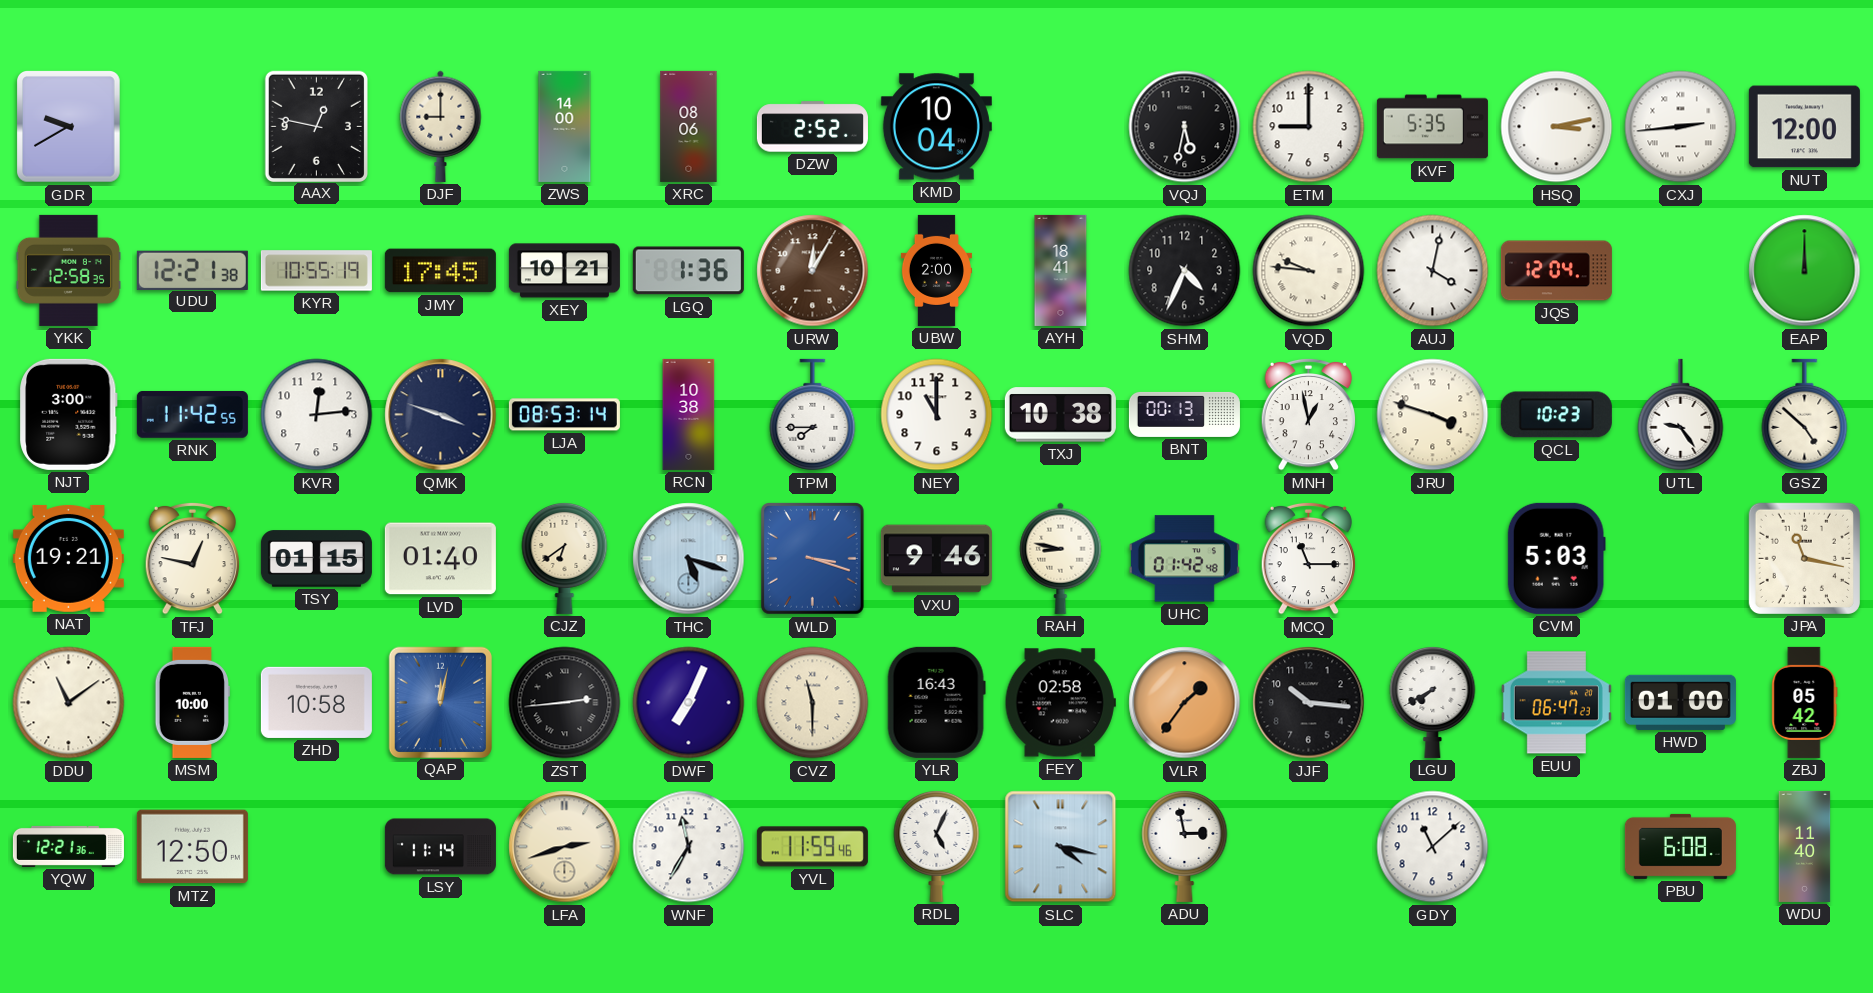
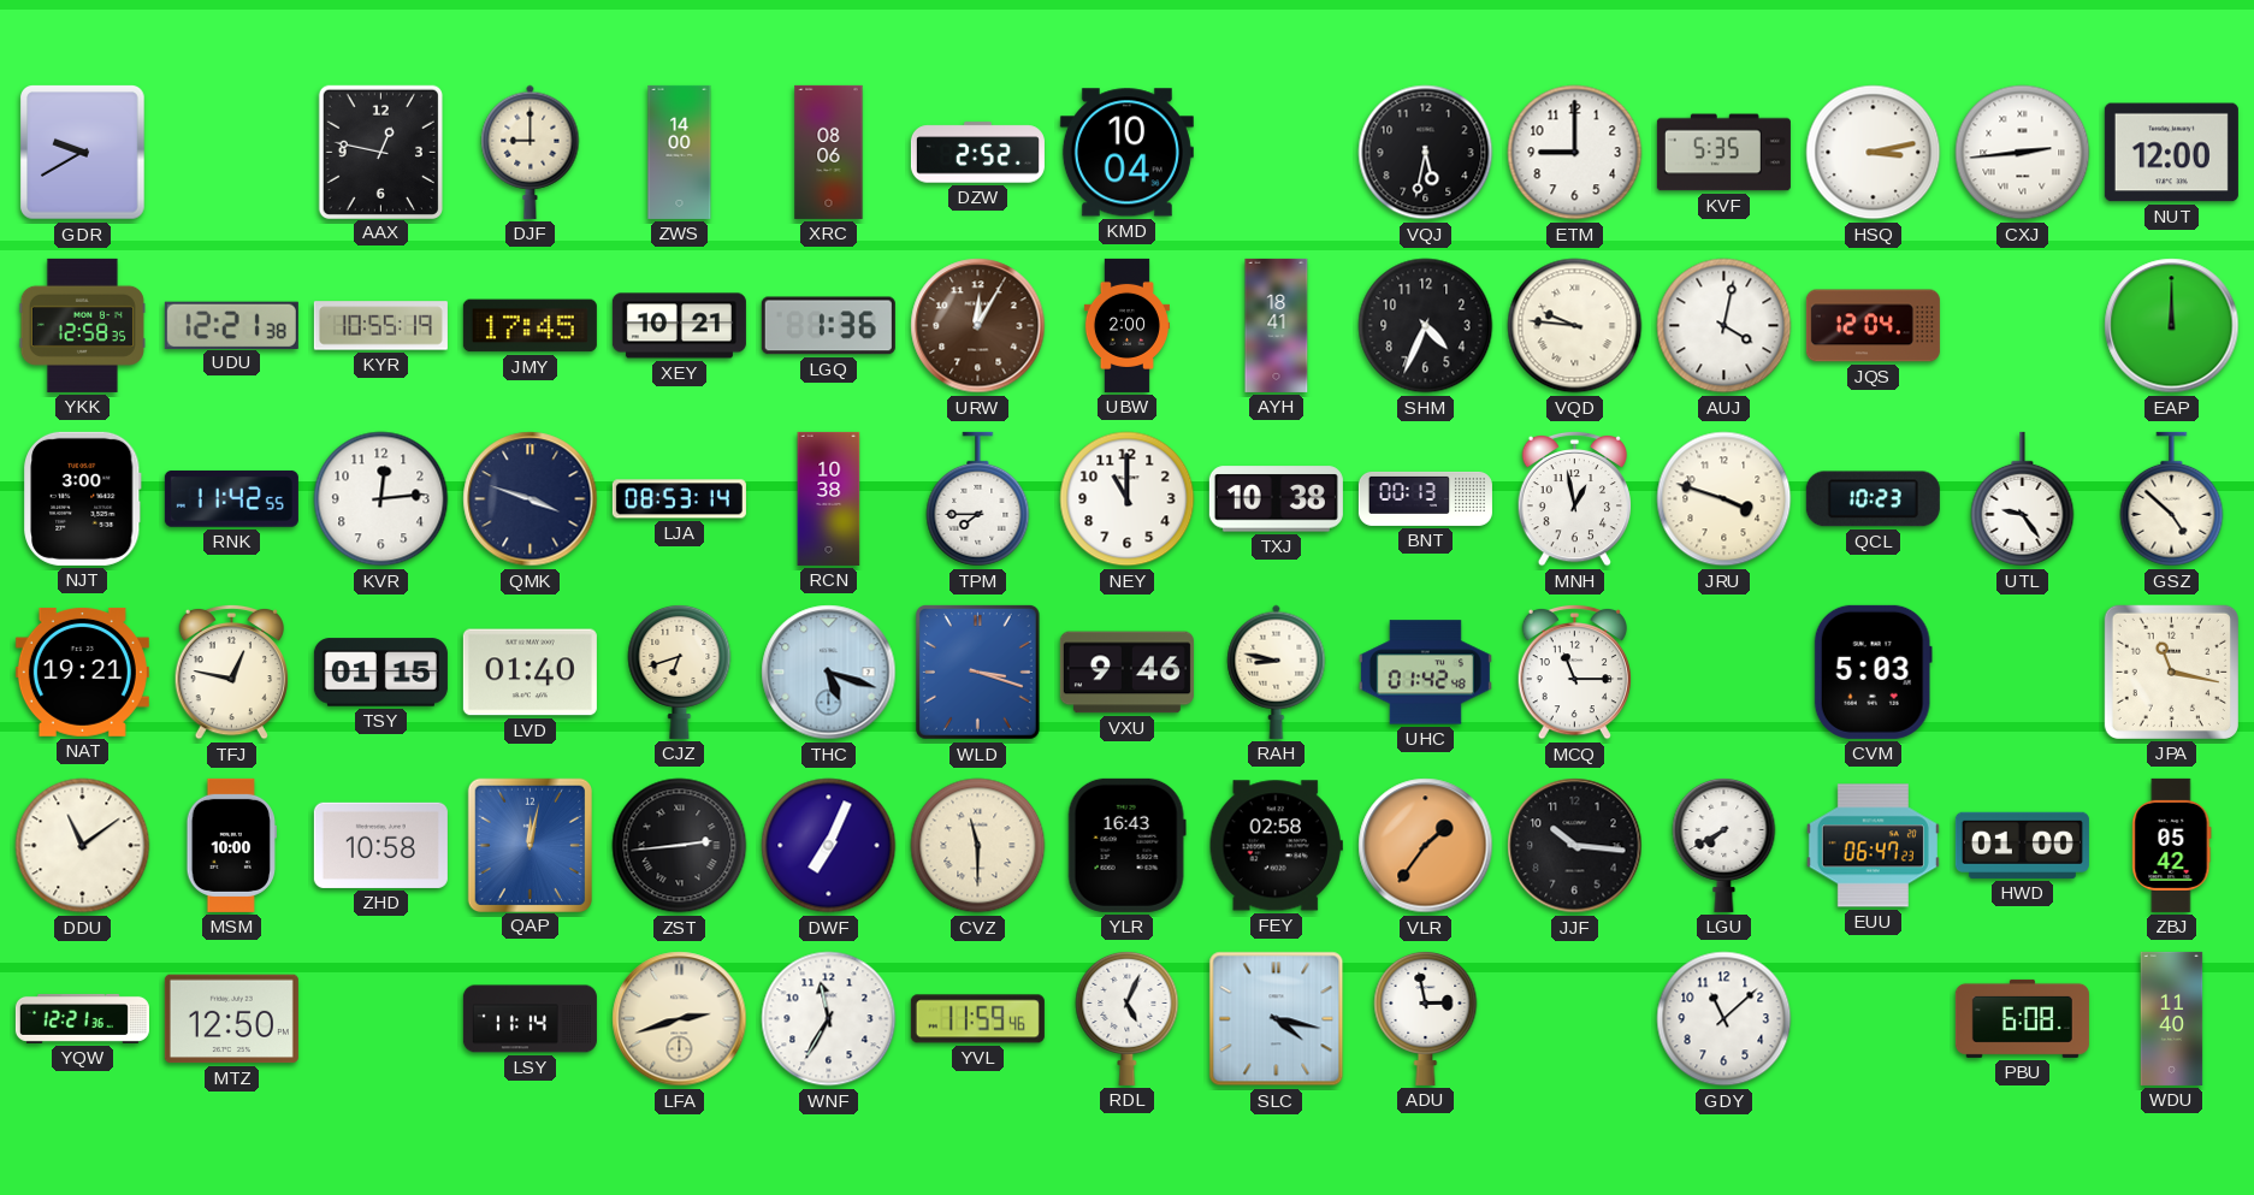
CJZ: 6:39 -> 6:42
